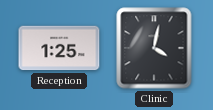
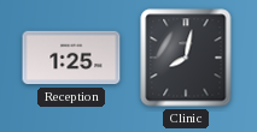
Clinic: 4:02 -> 8:02
